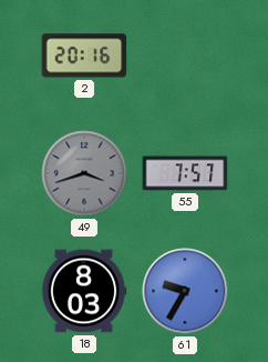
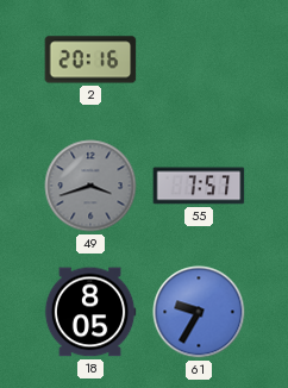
18: 8:03 -> 8:05
